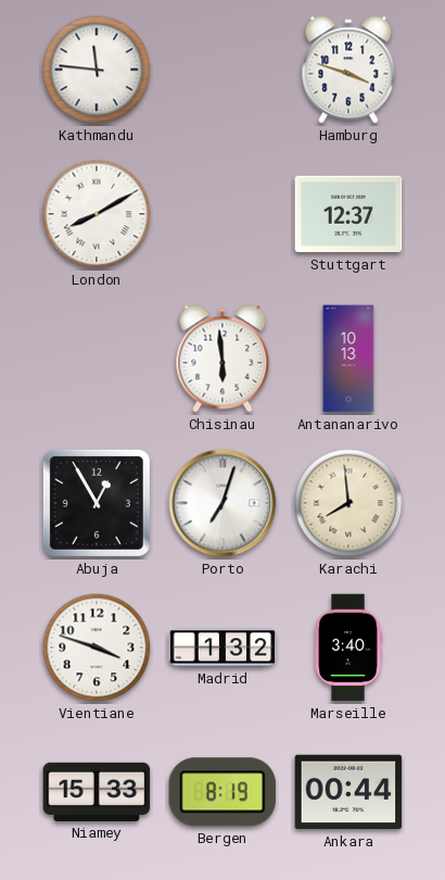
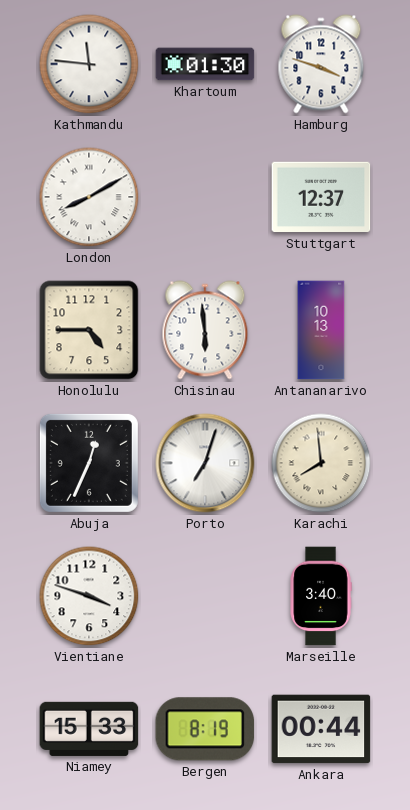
Khartoum: none -> 01:30
Honolulu: none -> 4:45
Abuja: 12:55 -> 12:34
Madrid: 1:32 -> none
